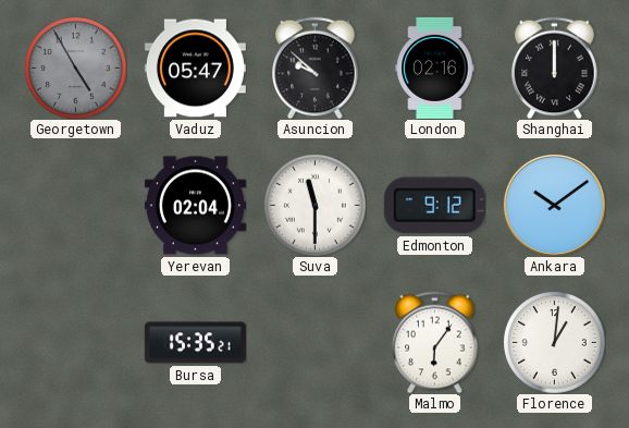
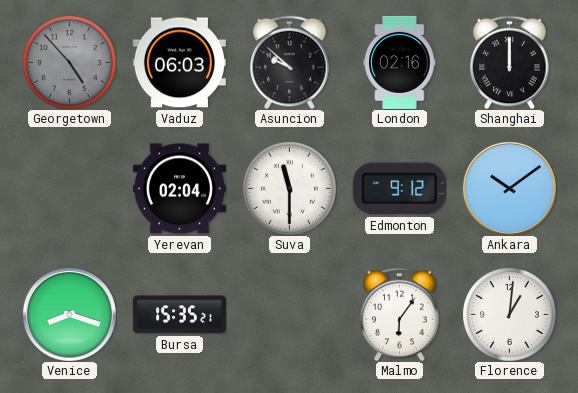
Georgetown: 4:55 -> 4:53
Vaduz: 05:47 -> 06:03
Venice: none -> 8:18
